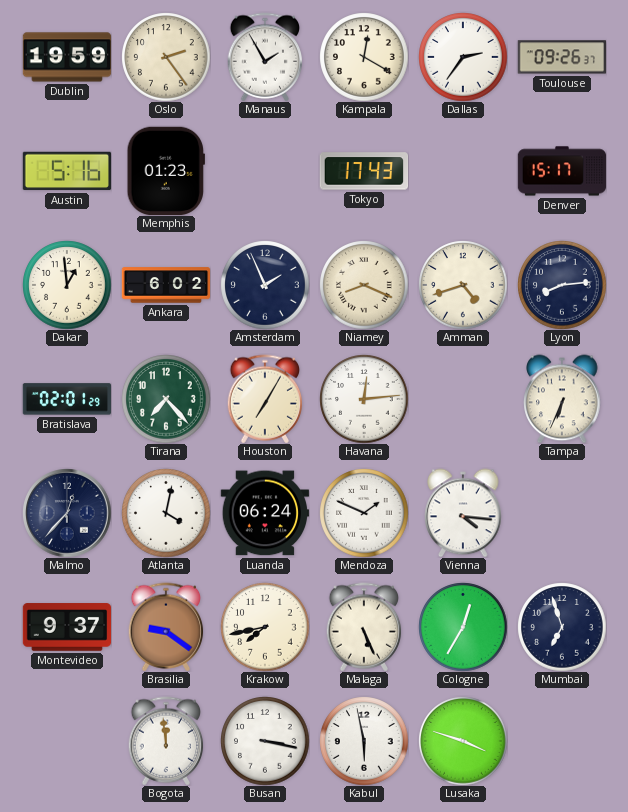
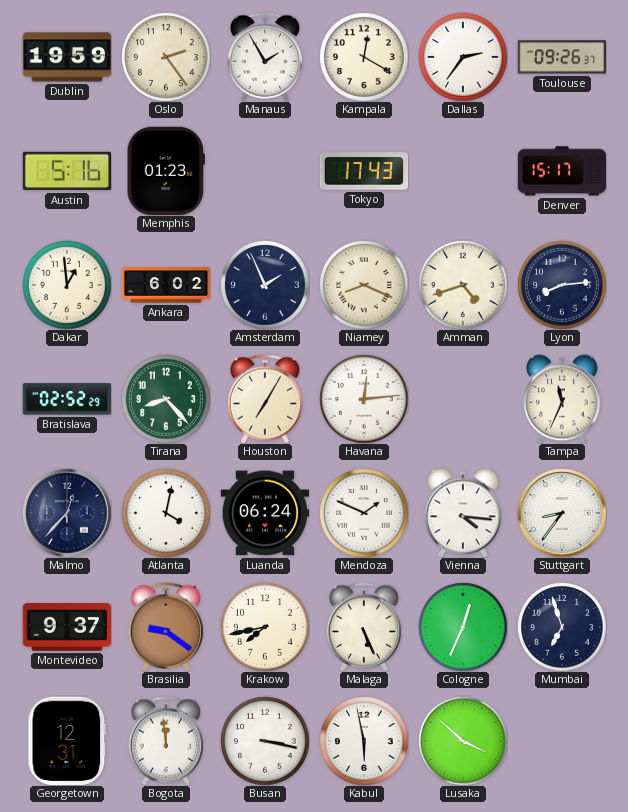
Bratislava: 02:01 -> 02:52
Tirana: 7:23 -> 8:23
Tampa: 6:34 -> 11:34
Stuttgart: none -> 8:36
Cologne: 12:35 -> 12:34
Georgetown: none -> 12:31
Lusaka: 3:48 -> 3:52
